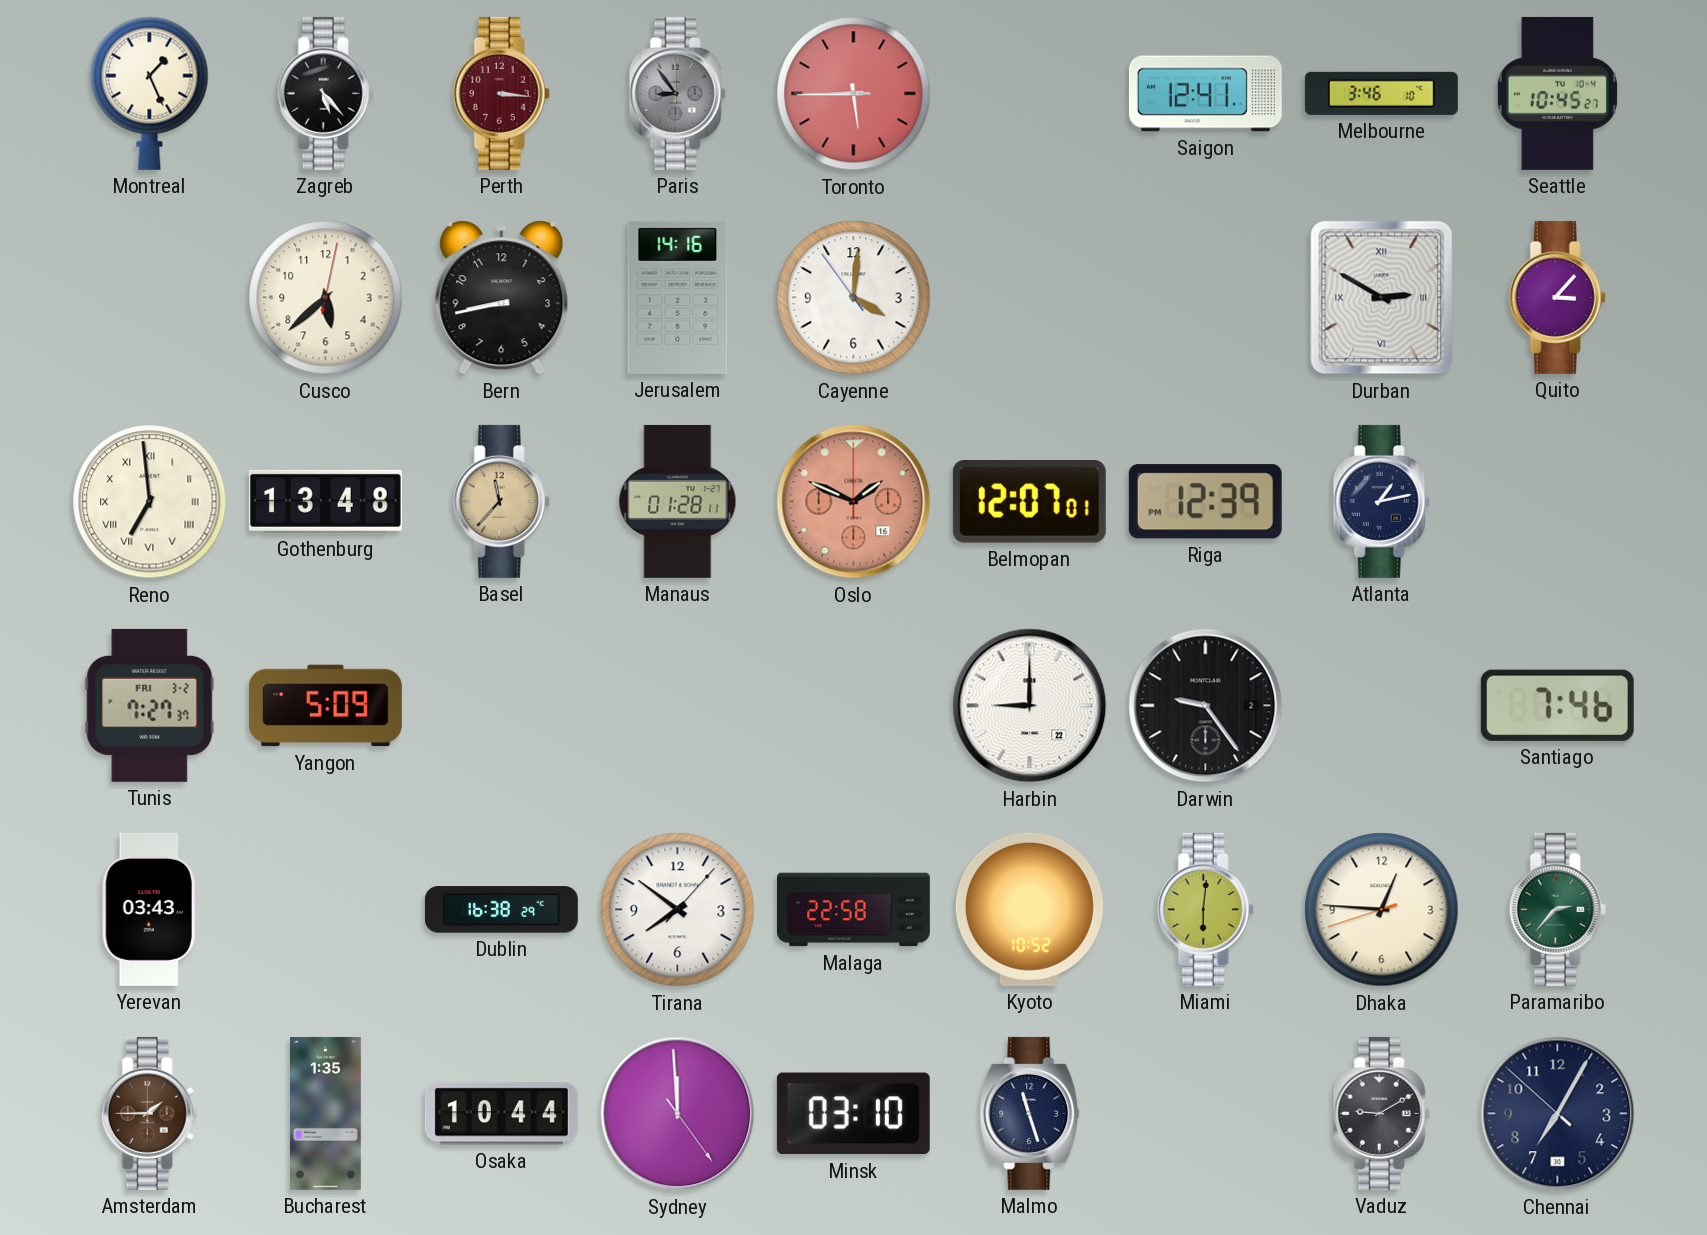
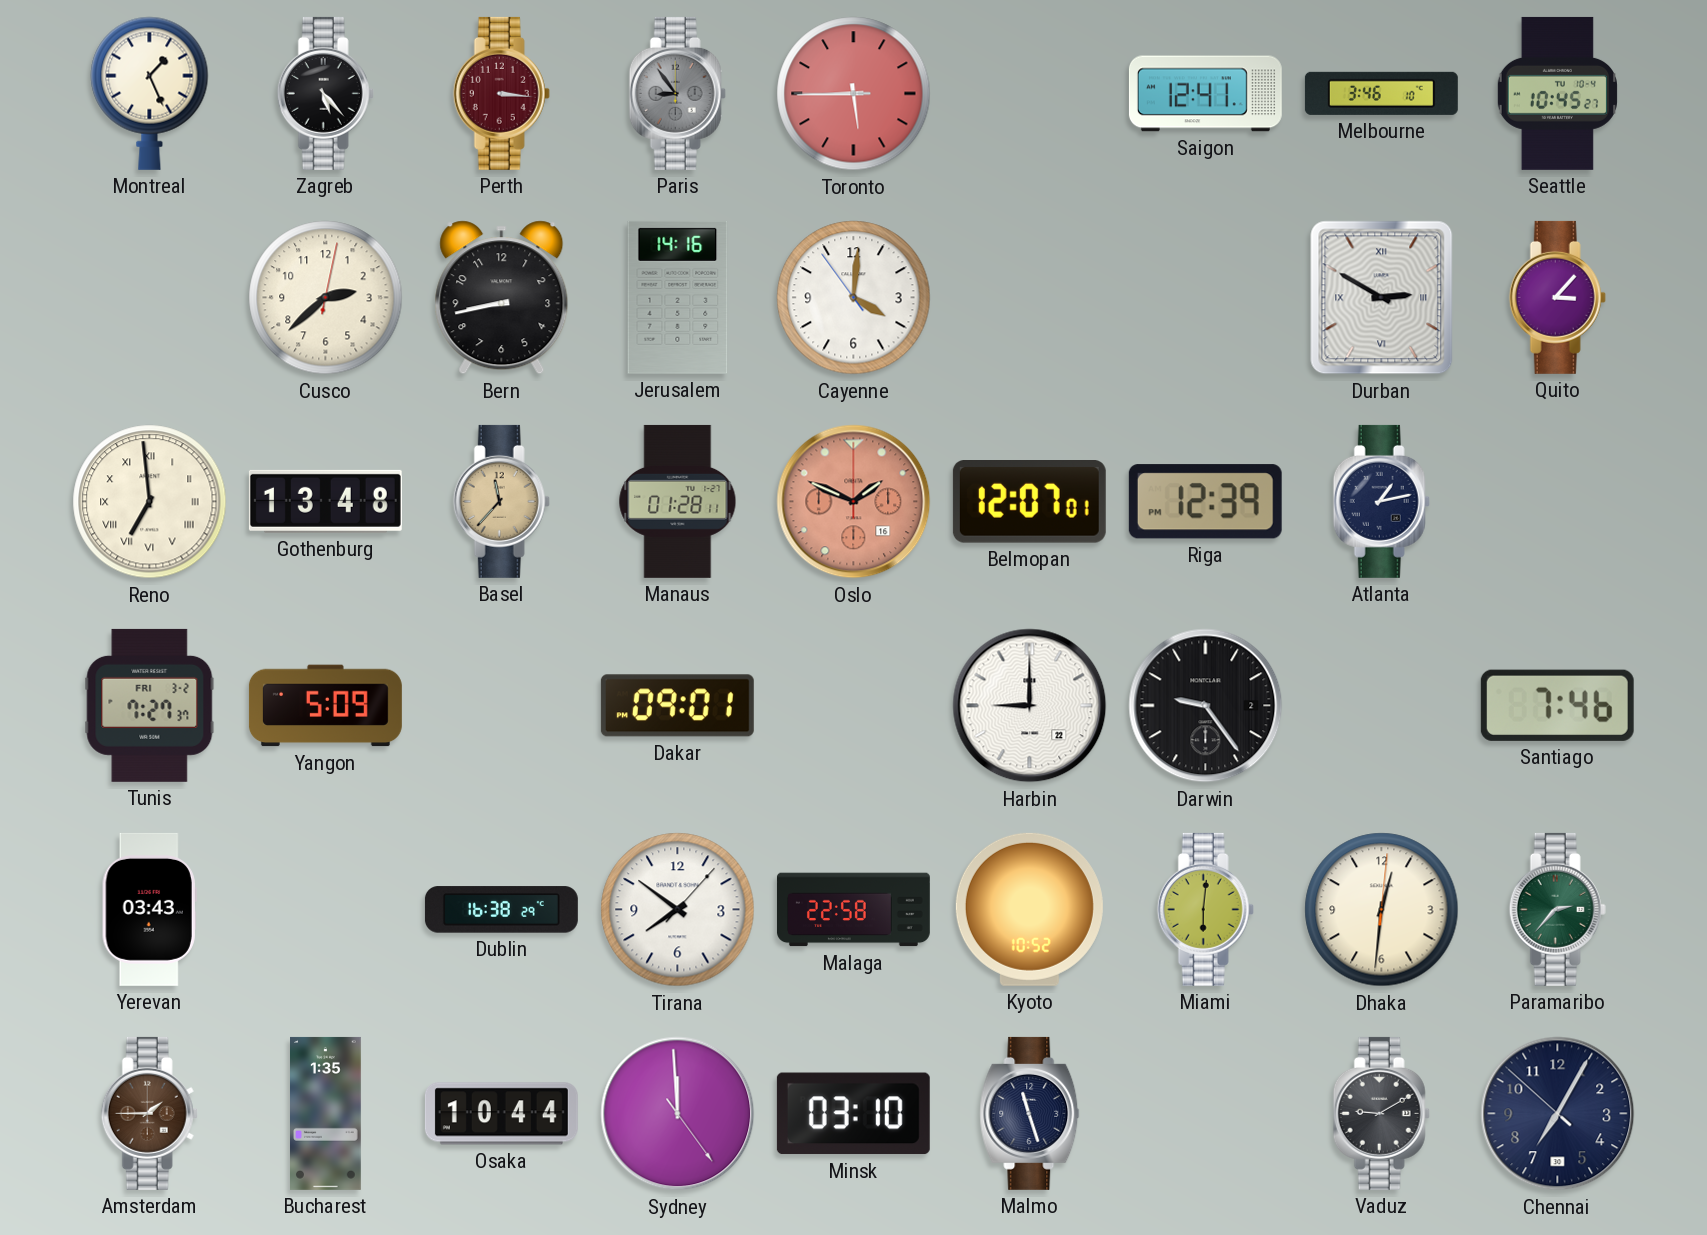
Cusco: 5:38 -> 2:38
Dakar: none -> 09:01
Dhaka: 12:45 -> 12:31
